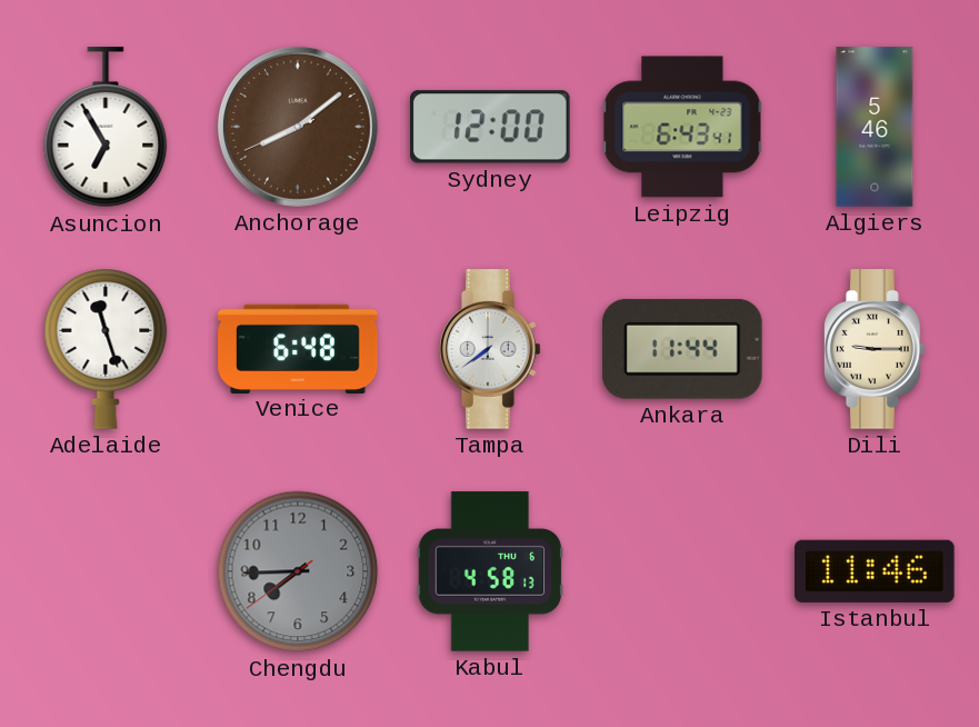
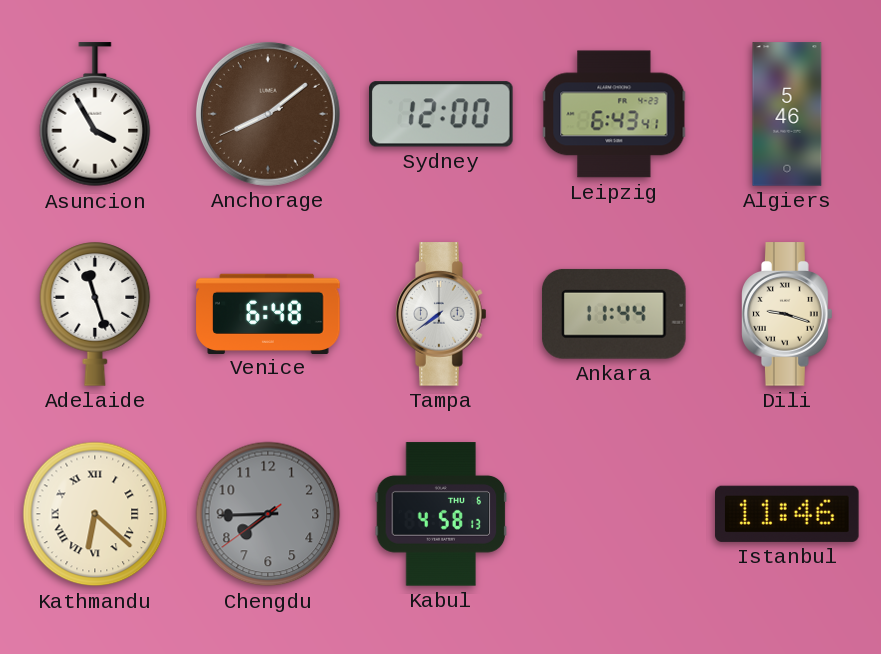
Asuncion: 6:55 -> 3:55
Dili: 9:15 -> 9:18
Kathmandu: none -> 6:22
